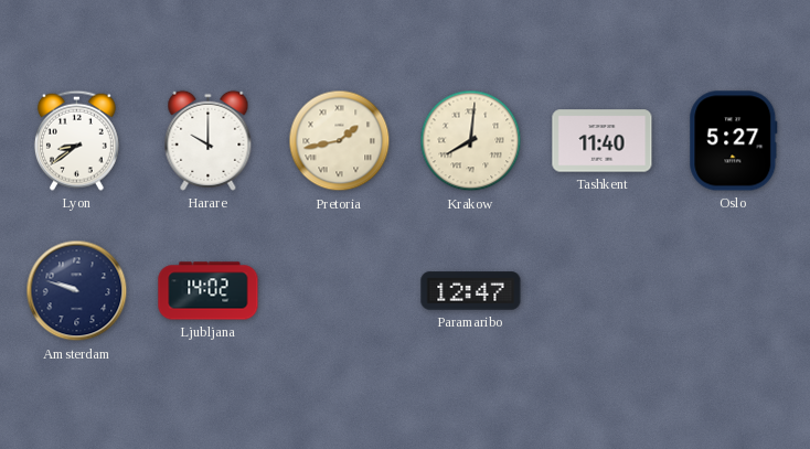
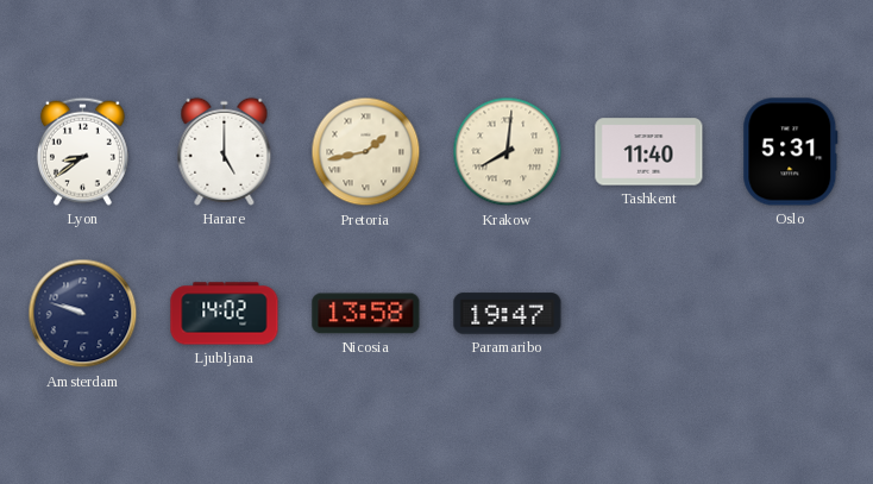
Harare: 10:00 -> 5:00
Oslo: 5:27 -> 5:31
Nicosia: none -> 13:58
Paramaribo: 12:47 -> 19:47
